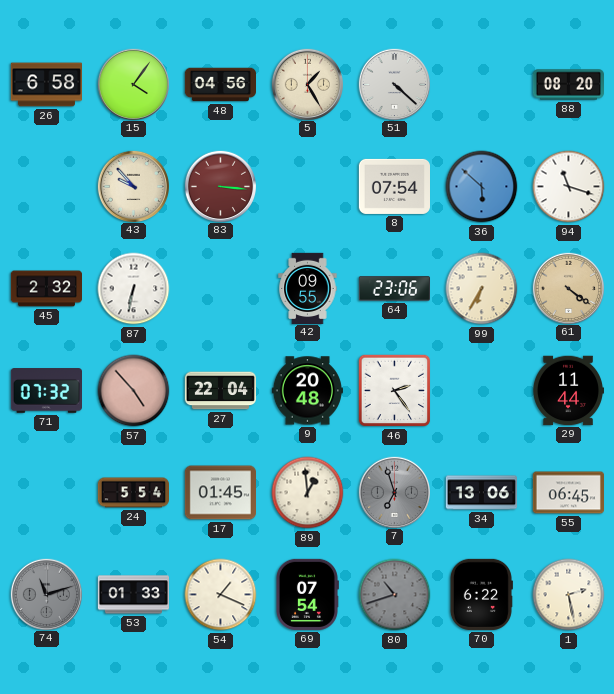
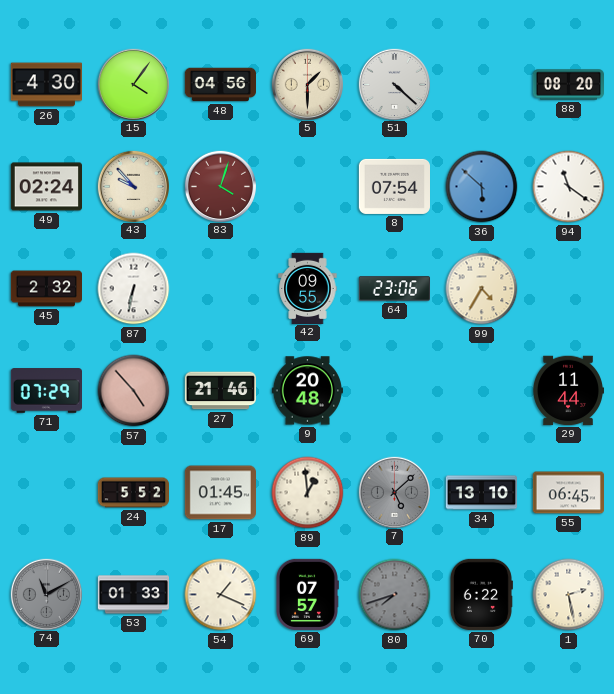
26: 6:58 -> 4:30
5: 1:25 -> 1:30
49: none -> 02:24
83: 3:16 -> 4:03
94: 11:18 -> 11:21
99: 6:35 -> 4:35
61: 4:21 -> none
71: 07:32 -> 07:29
27: 22:04 -> 21:46
46: 2:24 -> none
24: 5:54 -> 5:52
7: 6:57 -> 5:08
34: 13:06 -> 13:10
74: 11:12 -> 11:10
69: 07:54 -> 07:57
80: 10:42 -> 7:42
